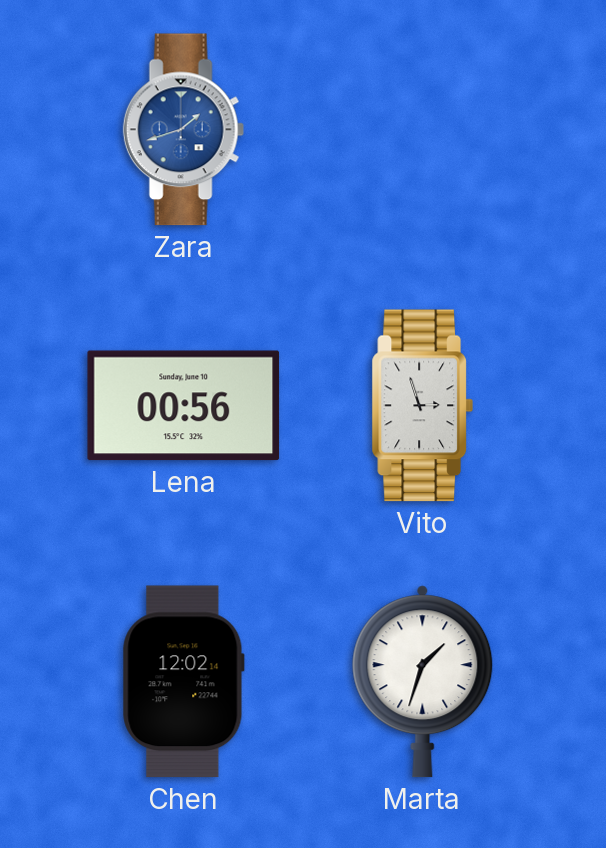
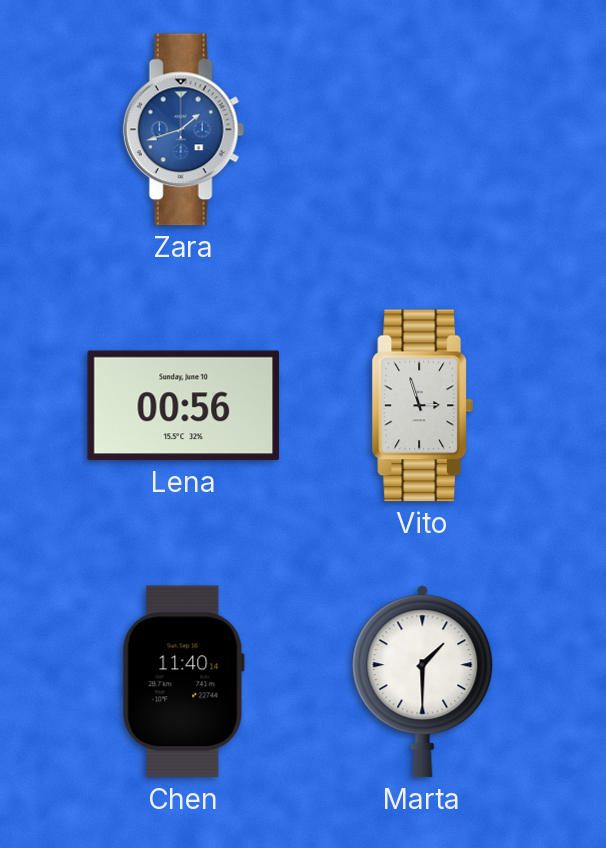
Chen: 12:02 -> 11:40
Marta: 1:33 -> 1:30
